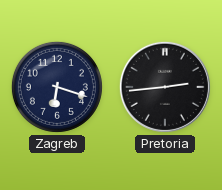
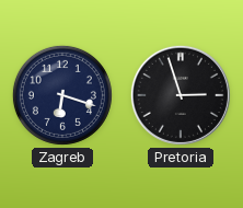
Pretoria: 2:44 -> 2:57
